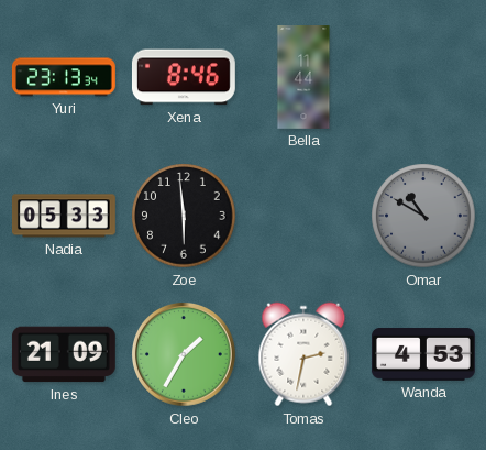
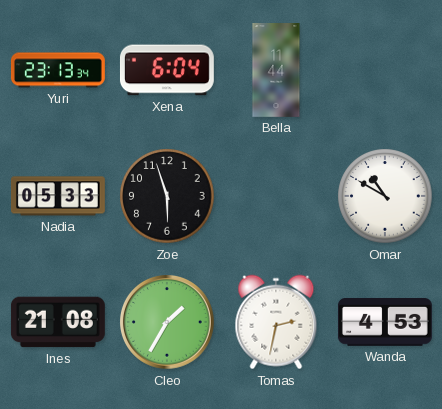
Xena: 8:46 -> 6:04
Zoe: 5:59 -> 5:57
Omar dial: grey -> white
Ines: 21:09 -> 21:08
